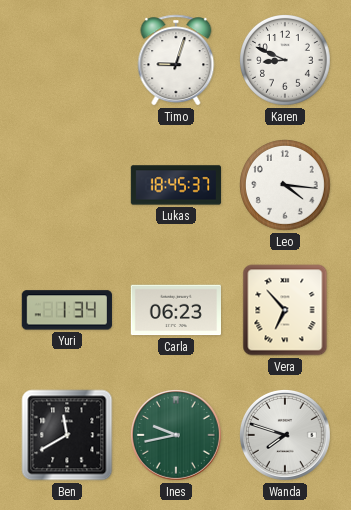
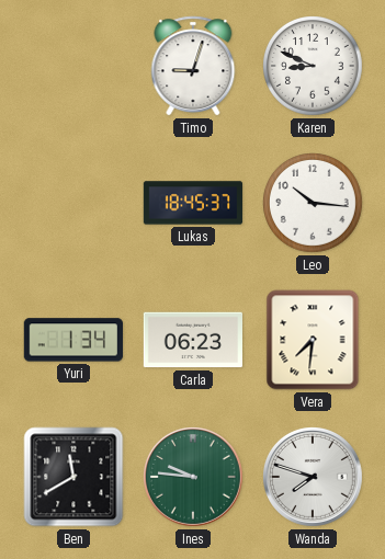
Leo: 4:16 -> 10:16
Vera: 6:53 -> 7:31
Ines: 9:43 -> 9:46
